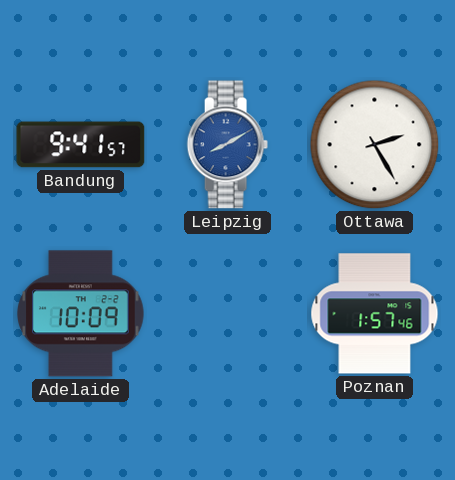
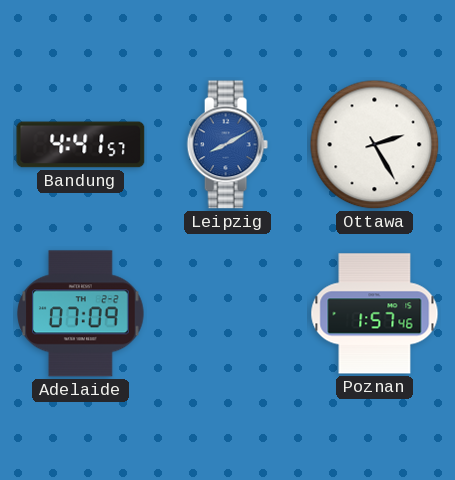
Bandung: 9:41 -> 4:41
Adelaide: 10:09 -> 07:09
